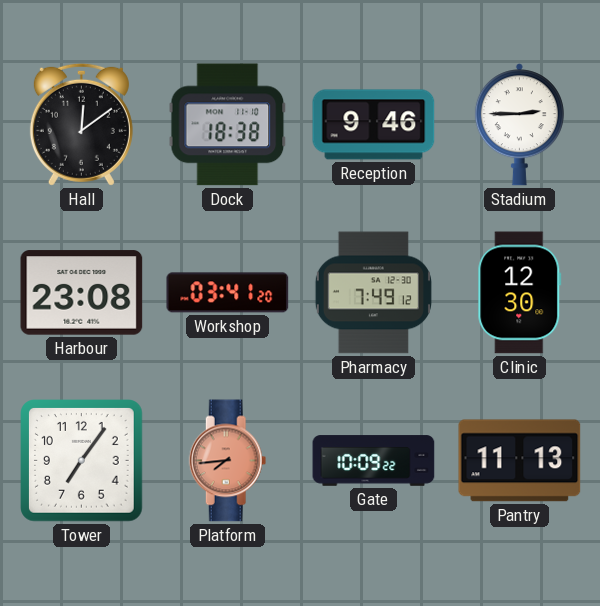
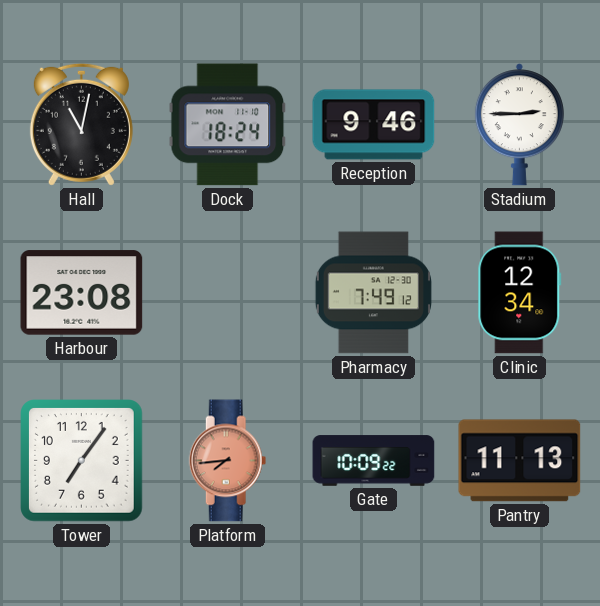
Hall: 12:09 -> 11:02
Dock: 18:38 -> 18:24
Workshop: 03:41 -> none
Clinic: 12:30 -> 12:34
